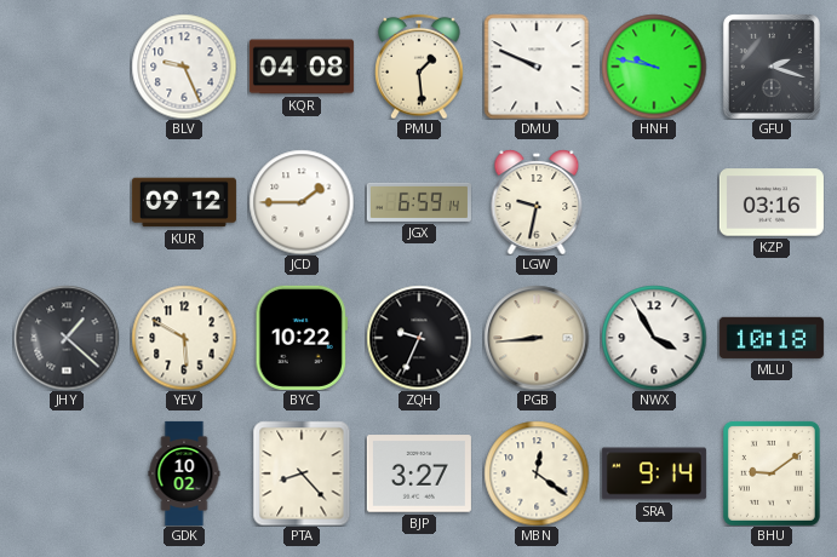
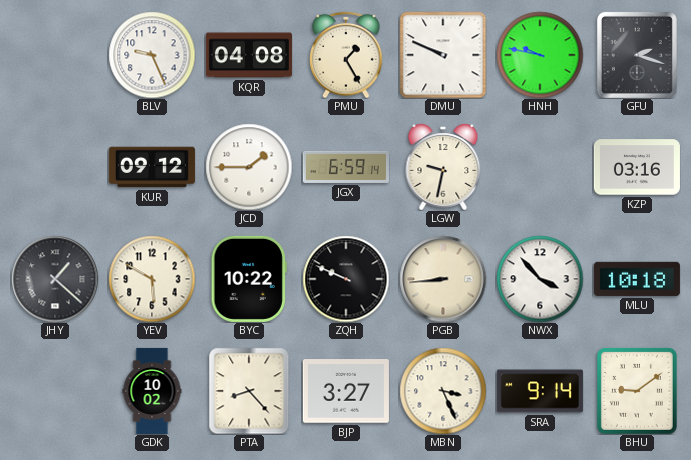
PMU: 1:29 -> 1:25
ZQH: 9:34 -> 9:49
NWX: 3:55 -> 3:53
MBN: 12:21 -> 3:26
